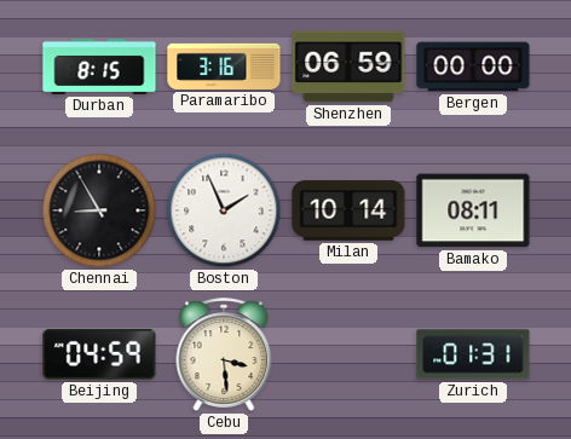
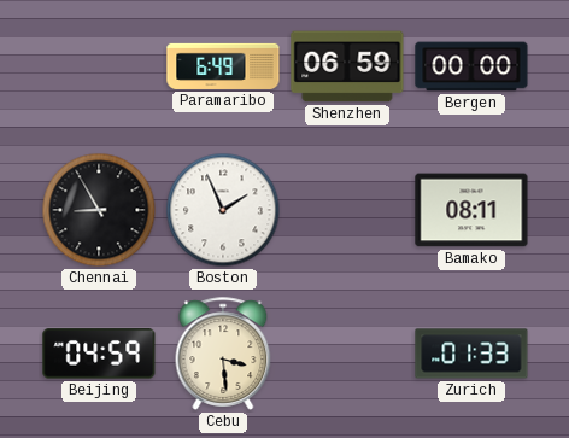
Durban: 8:15 -> none
Paramaribo: 3:16 -> 6:49
Milan: 10:14 -> none
Zurich: 01:31 -> 01:33
